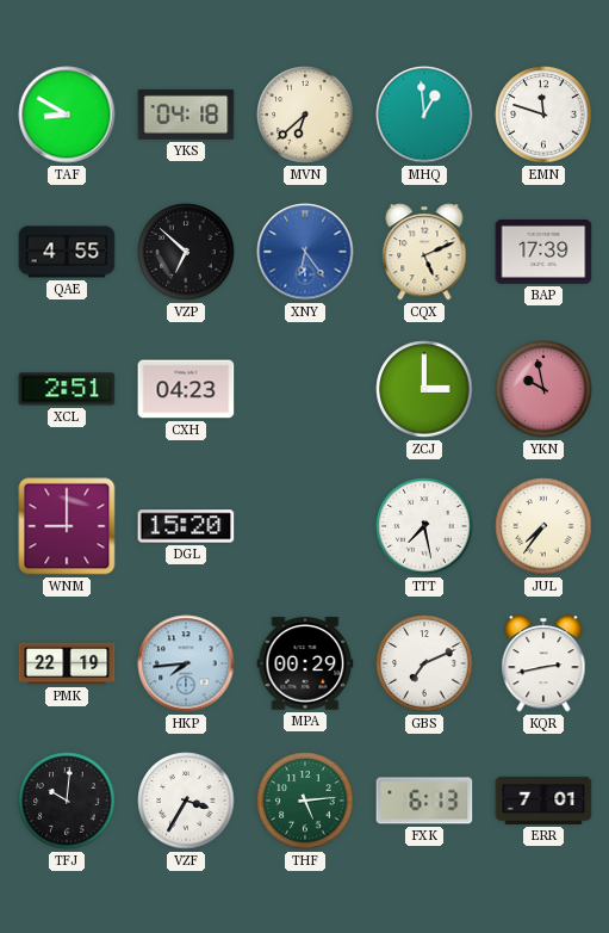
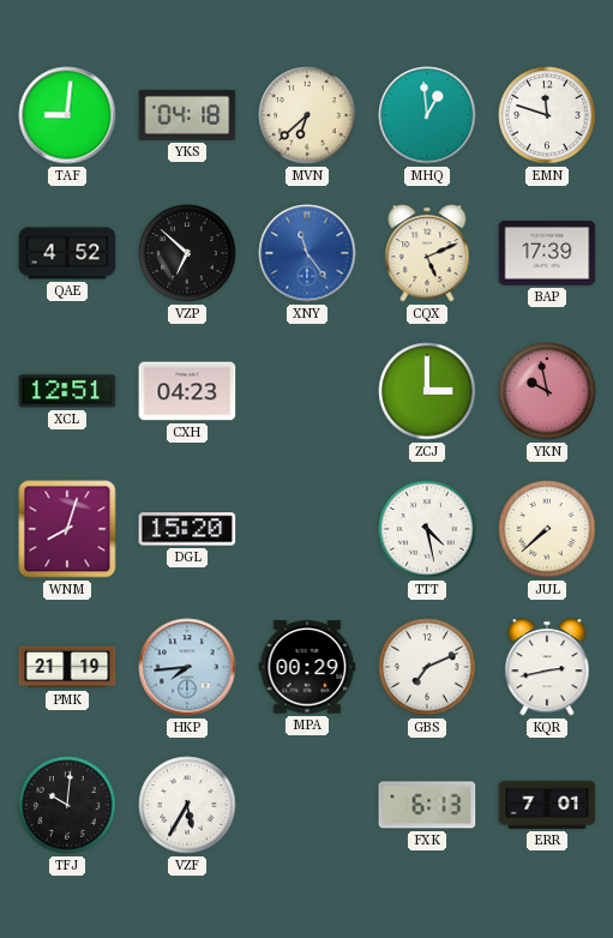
TAF: 8:50 -> 9:01
QAE: 4:55 -> 4:52
XNY: 6:24 -> 11:24
XCL: 2:51 -> 12:51
WNM: 9:00 -> 8:03
TTT: 7:28 -> 4:28
JUL: 7:36 -> 7:38
PMK: 22:19 -> 21:19
VZF: 3:35 -> 5:35
THF: 5:14 -> none
